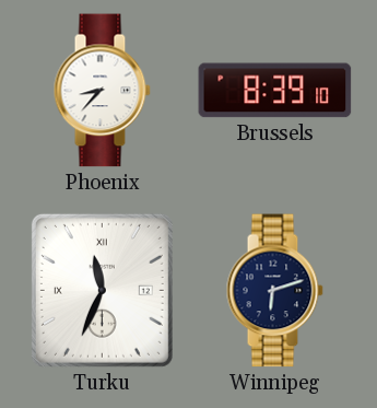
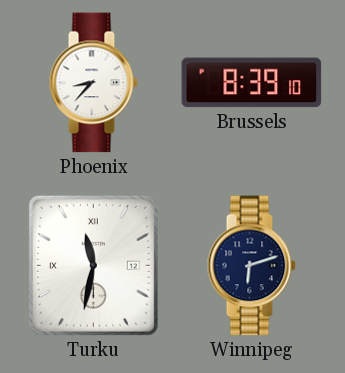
Turku: 11:34 -> 11:32
